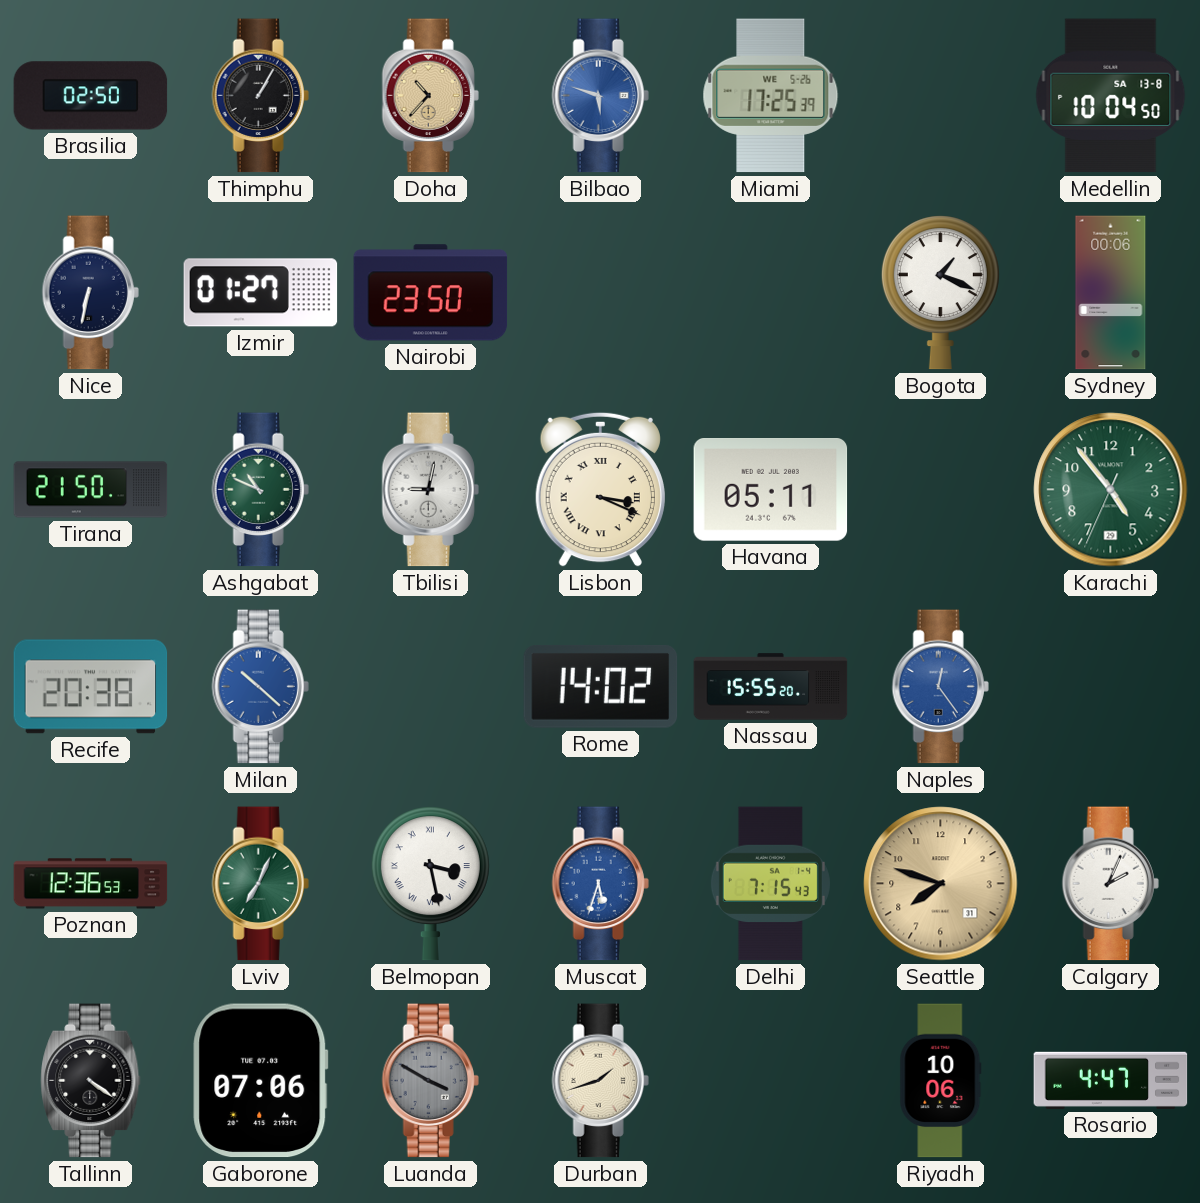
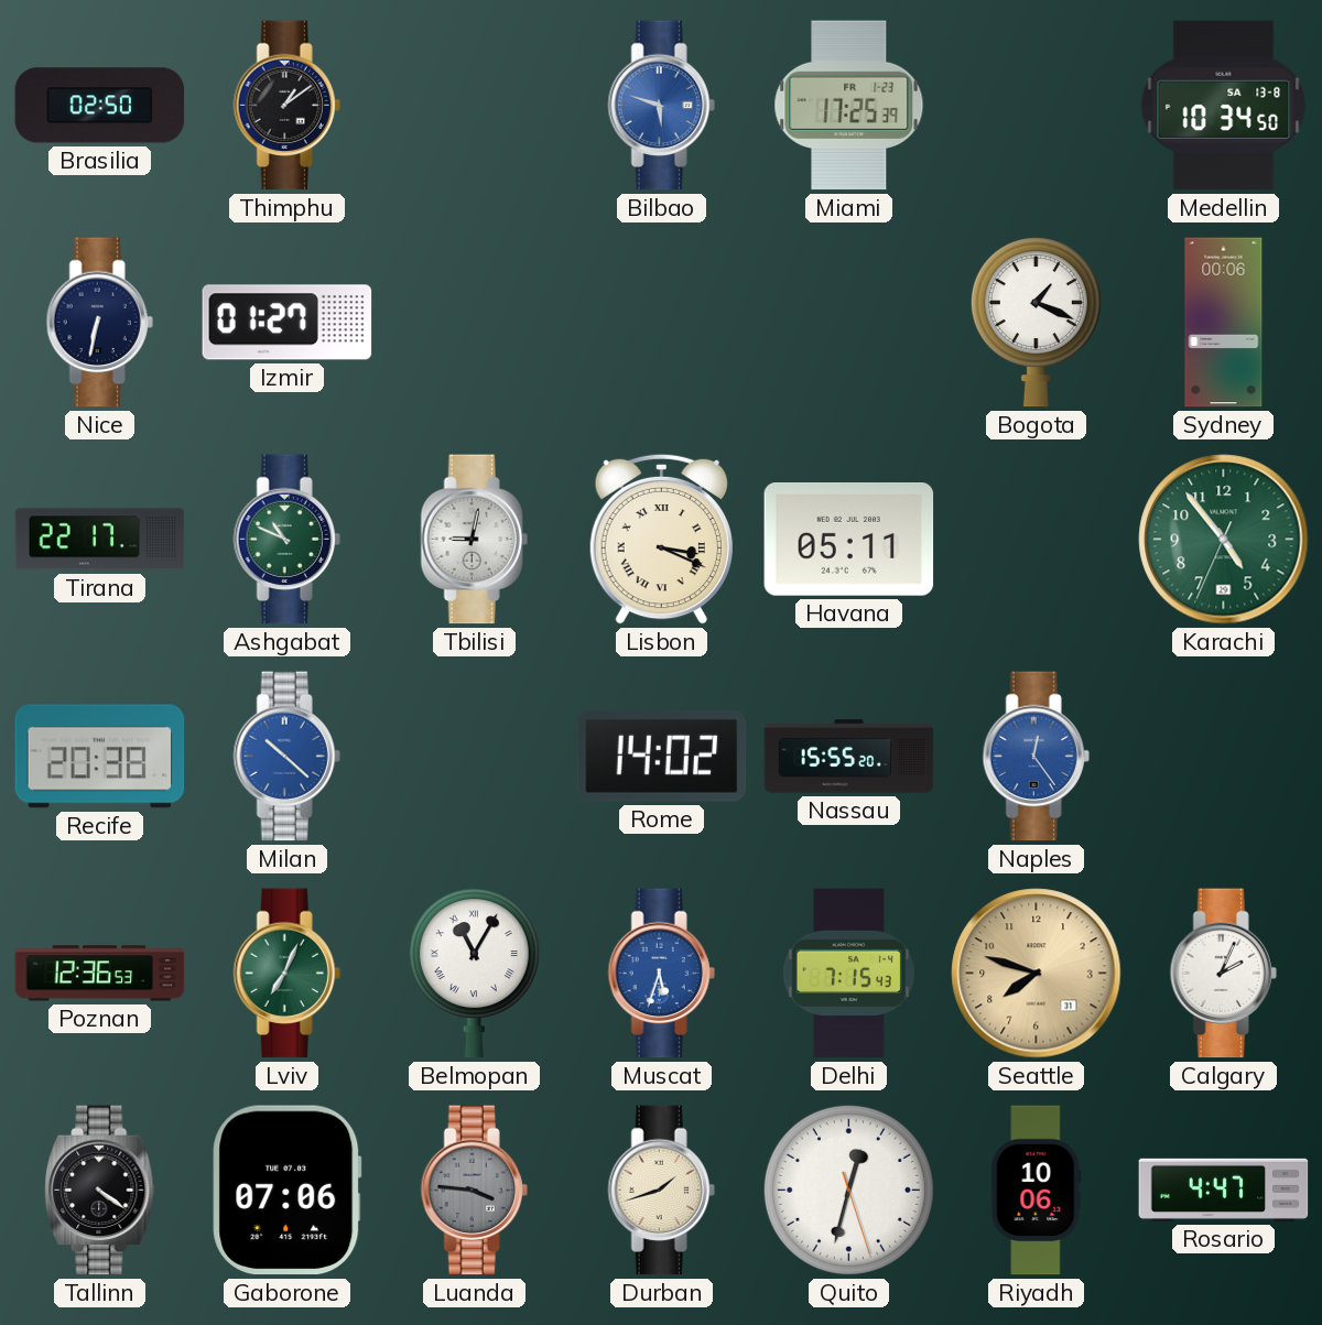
Thimphu: 1:05 -> 1:09
Doha: 10:37 -> none
Miami date: WE 5-26 -> FR 1-23
Medellin: 10:04 -> 10:34
Nairobi: 23:50 -> none
Tirana: 21:50 -> 22:17
Belmopan: 3:28 -> 11:05
Luanda: 3:50 -> 3:46
Quito: none -> 12:32
